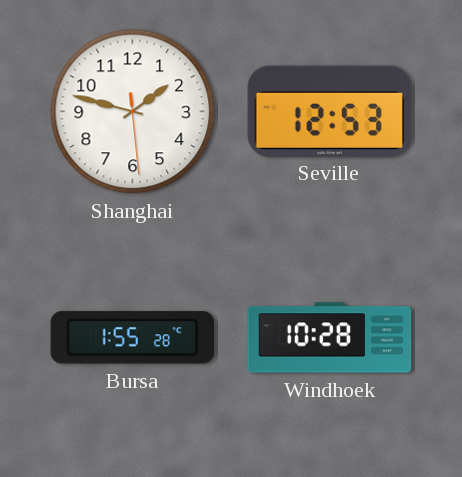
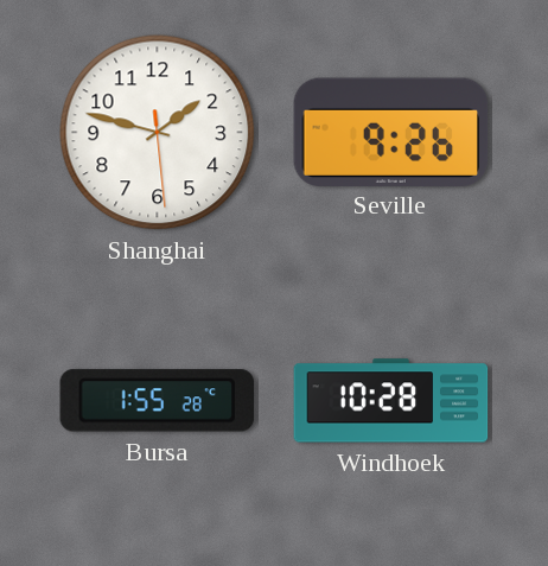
Seville: 12:53 -> 9:26
